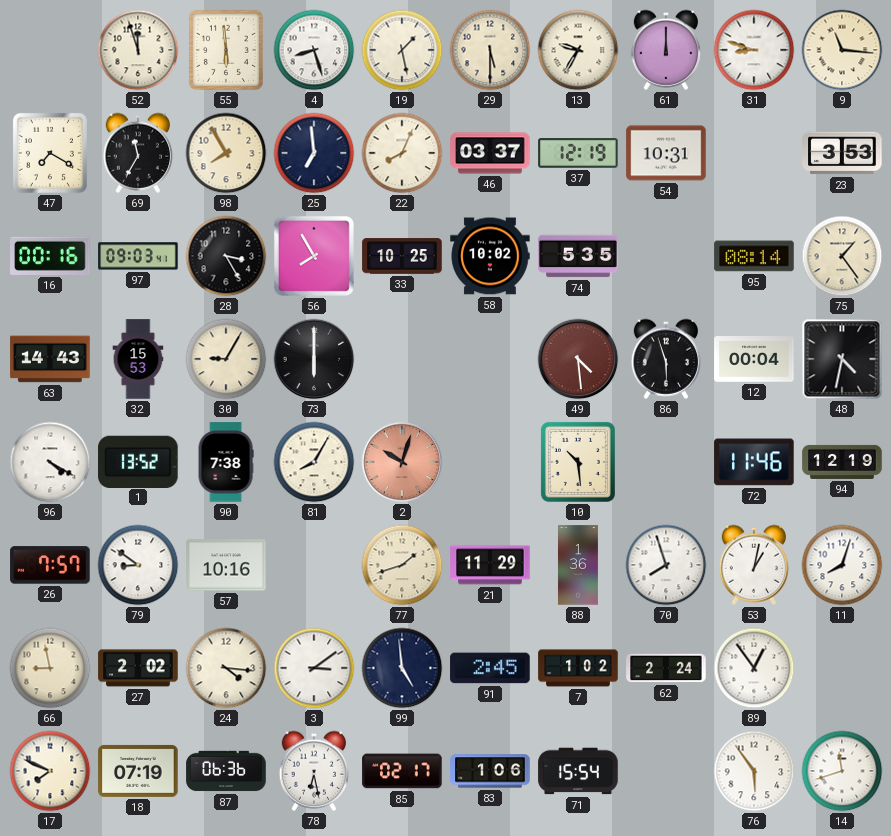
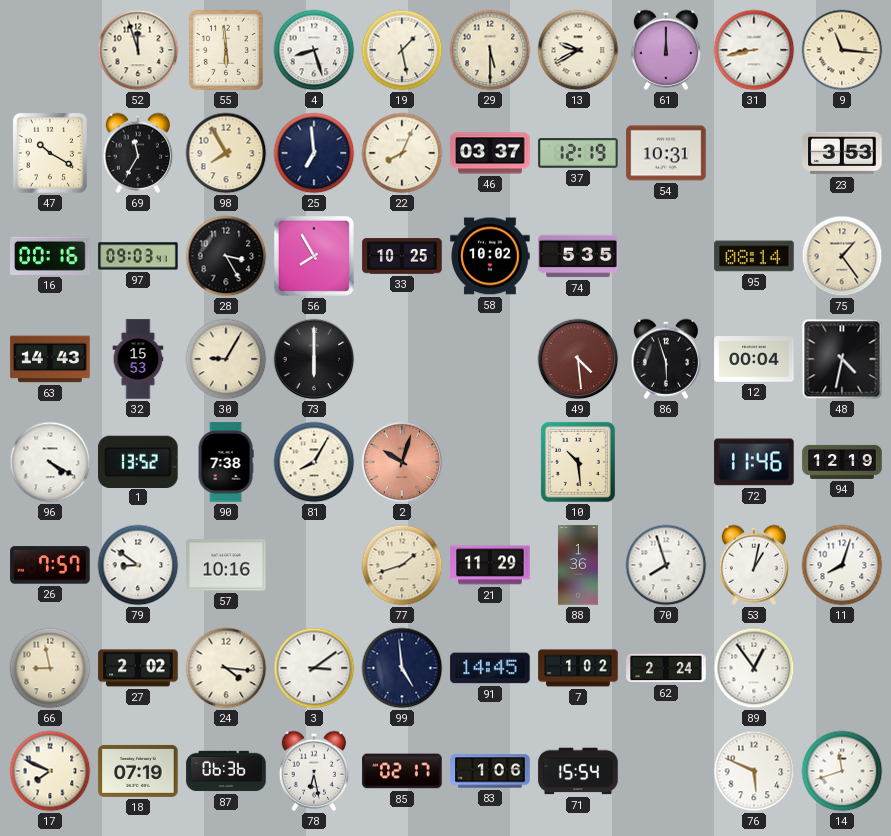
13: 9:35 -> 9:40
31: 8:48 -> 8:43
47: 7:20 -> 10:20
91: 2:45 -> 14:45
76: 5:54 -> 5:49
